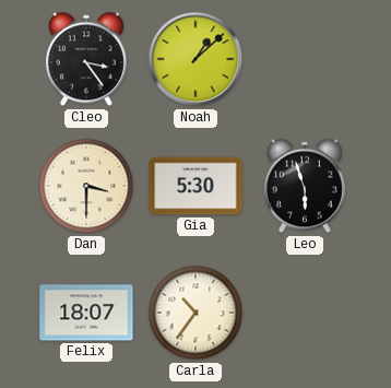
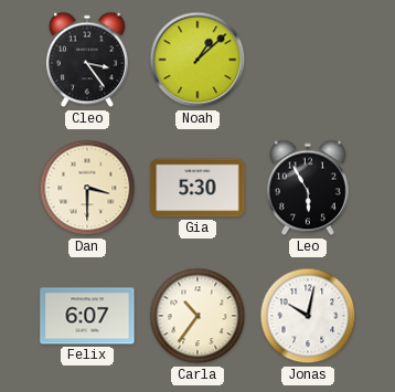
Leo: 5:57 -> 5:55
Felix: 18:07 -> 6:07
Jonas: none -> 10:02
